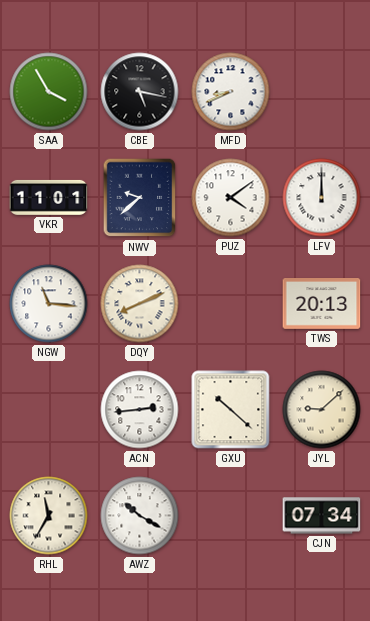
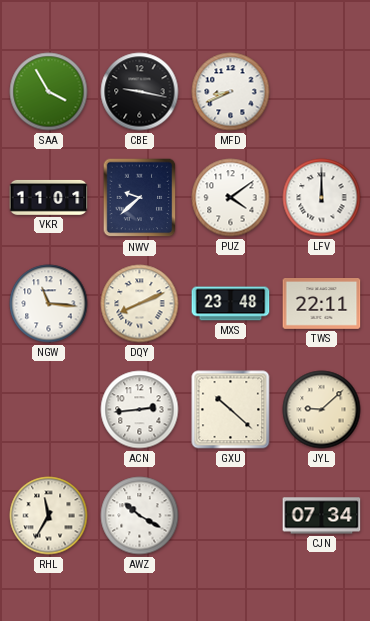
CBE: 5:17 -> 9:17
MXS: none -> 23:48
TWS: 20:13 -> 22:11
